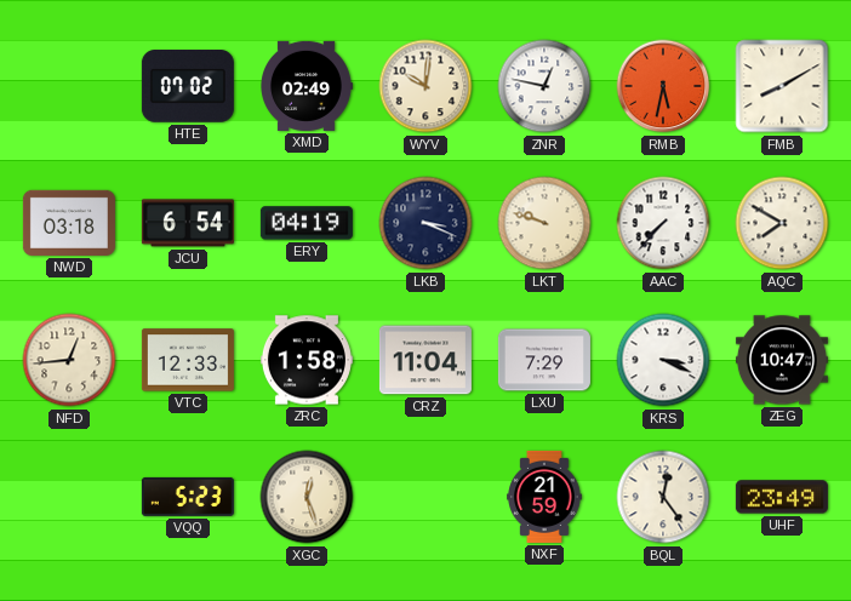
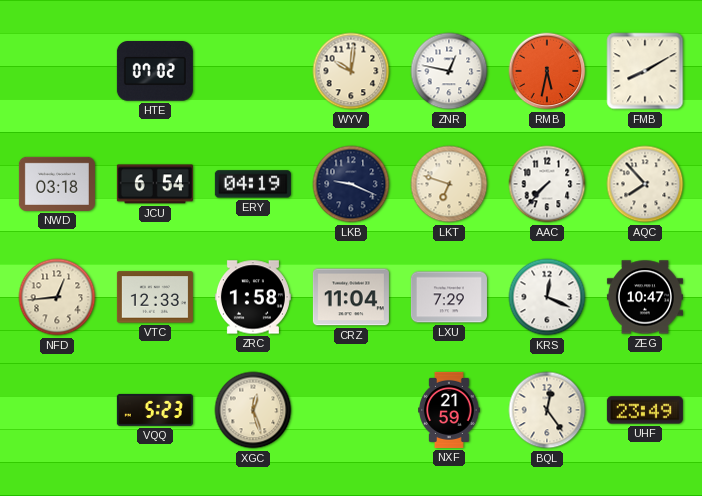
XMD: 02:49 -> none
LKB: 3:19 -> 9:19
LKT: 9:48 -> 6:48
AQC: 7:50 -> 7:53
KRS: 3:19 -> 12:19
